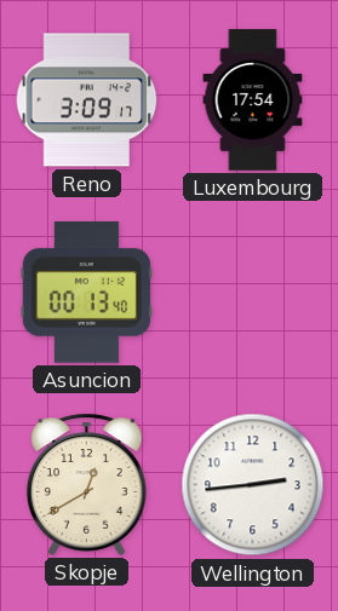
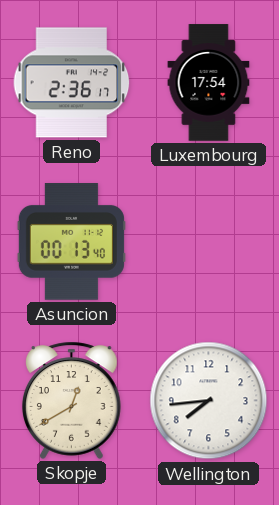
Reno: 3:09 -> 2:36
Wellington: 2:44 -> 7:44
